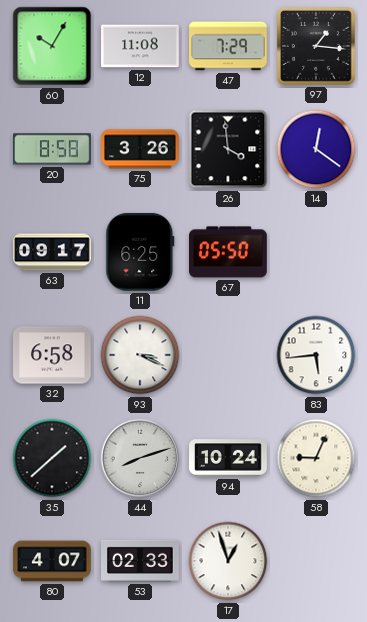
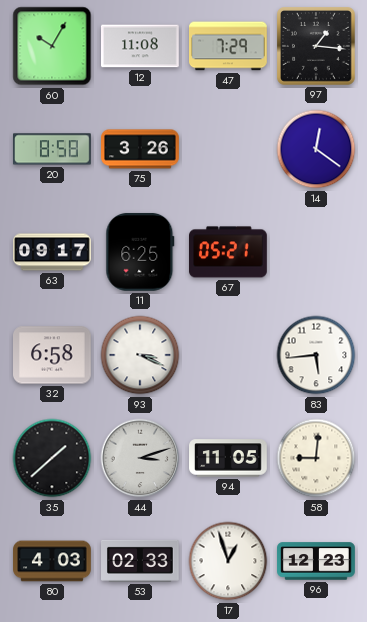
26: 3:59 -> none
67: 05:50 -> 05:21
44: 8:12 -> 3:12
94: 10:24 -> 11:05
58: 9:04 -> 9:01
80: 4:07 -> 4:03
96: none -> 12:23
